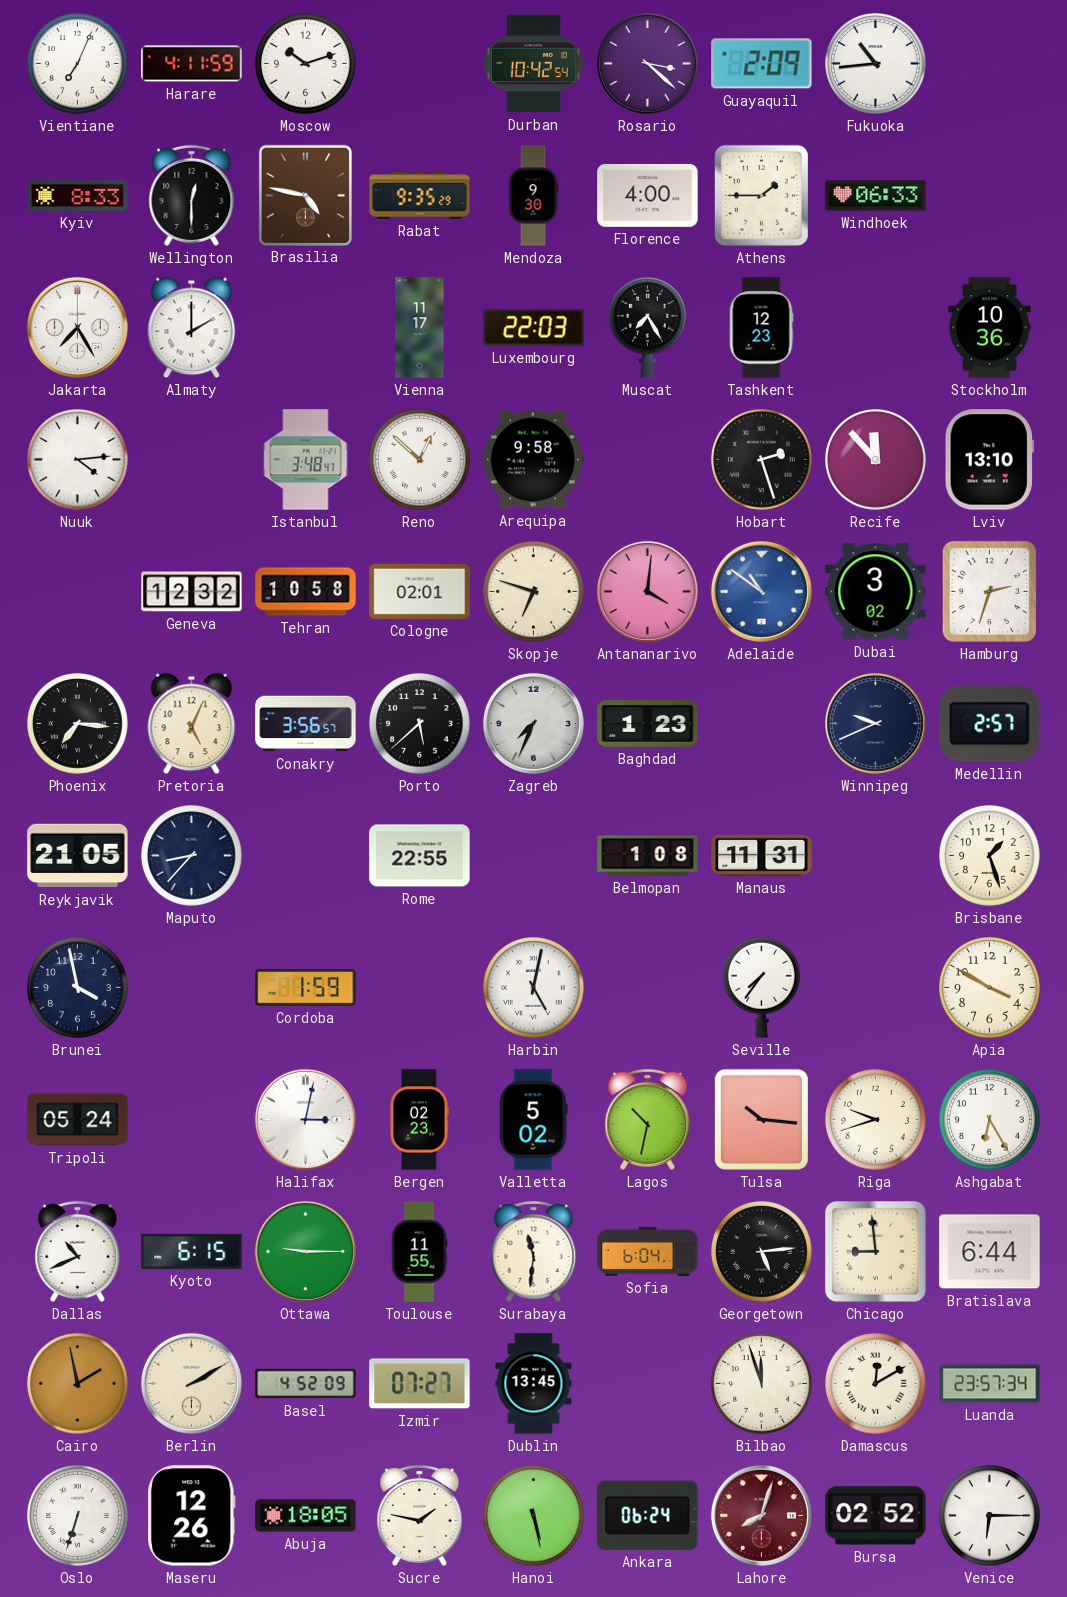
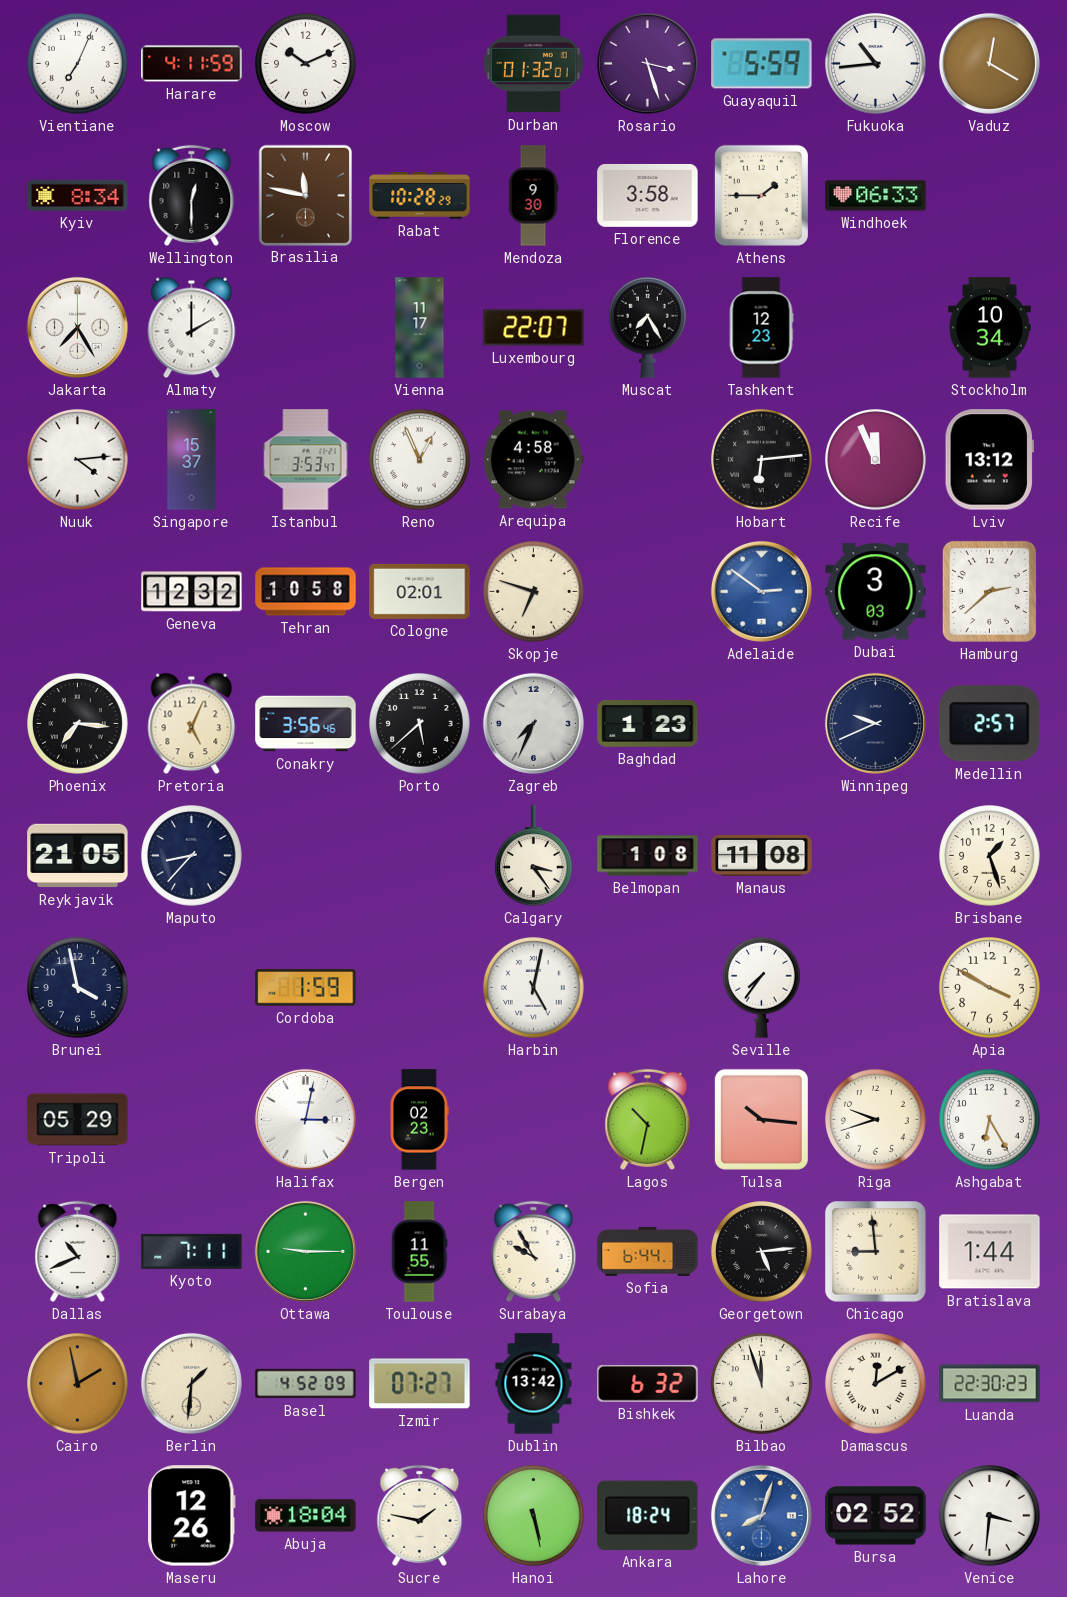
Moscow: 10:12 -> 10:11
Durban: 10:42 -> 01:32
Rosario: 3:22 -> 3:27
Guayaquil: 2:09 -> 5:59
Vaduz: none -> 12:20
Kyiv: 8:33 -> 8:34
Brasilia: 4:47 -> 11:47
Rabat: 9:35 -> 10:28
Florence: 4:00 -> 3:58
Luxembourg: 22:03 -> 22:07
Stockholm: 10:36 -> 10:34
Singapore: none -> 15:37
Istanbul: 3:48 -> 3:53
Reno: 12:52 -> 12:56
Arequipa: 9:58 -> 4:58
Hobart: 2:27 -> 6:14
Recife: 11:53 -> 11:56
Lviv: 13:10 -> 13:12
Antananarivo: 4:01 -> none
Adelaide: 10:51 -> 2:51
Dubai: 3:02 -> 3:03
Hamburg: 2:33 -> 2:38
Conakry: 3:56:57 -> 3:56:46
Rome: 22:55 -> none
Calgary: none -> 3:24
Manaus: 11:31 -> 11:08
Tripoli: 05:24 -> 05:29
Valletta: 5:02 -> none
Kyoto: 6:15 -> 7:11
Surabaya: 11:31 -> 9:55
Sofia: 6:04 -> 6:44
Bratislava: 6:44 -> 1:44
Berlin: 2:10 -> 1:31
Dublin: 13:45 -> 13:42
Bishkek: none -> 6:32
Luanda: 23:57 -> 22:30
Oslo: 6:33 -> none
Abuja: 18:05 -> 18:04
Ankara: 06:24 -> 18:24
Lahore dial: burgundy -> blue
Venice: 6:15 -> 3:31
